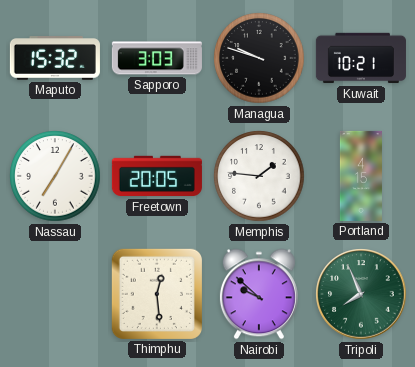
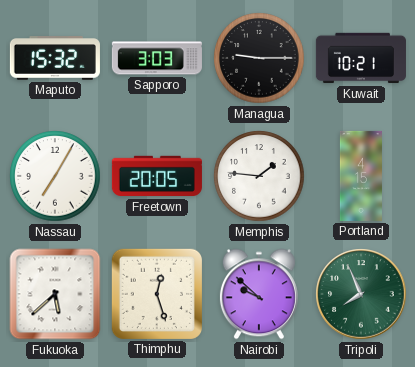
Managua: 9:48 -> 9:15
Fukuoka: none -> 5:38
Thimphu: 12:29 -> 12:27
